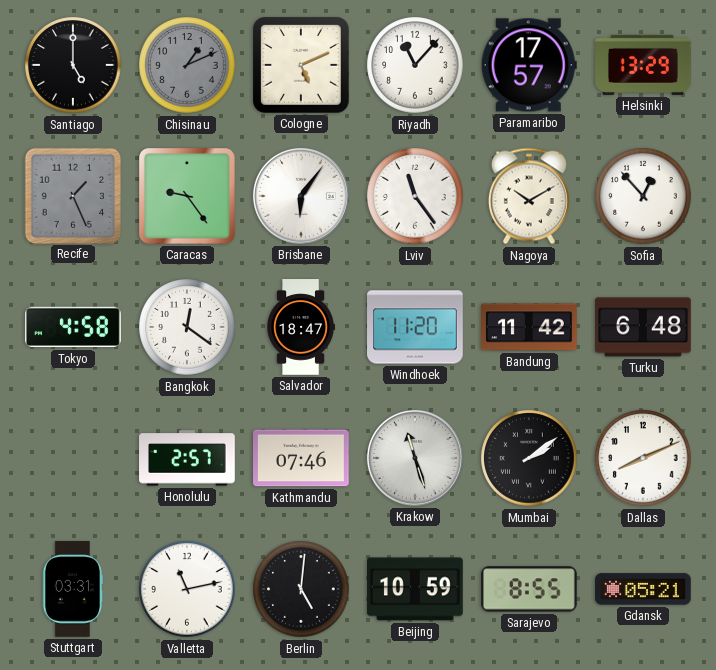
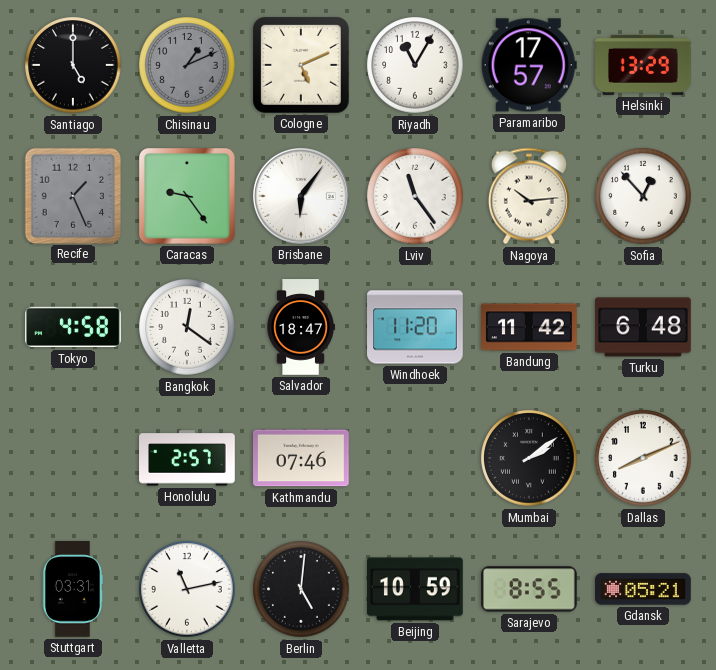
Riyadh: 11:07 -> 11:05
Nagoya: 10:10 -> 10:14
Krakow: 11:27 -> none
